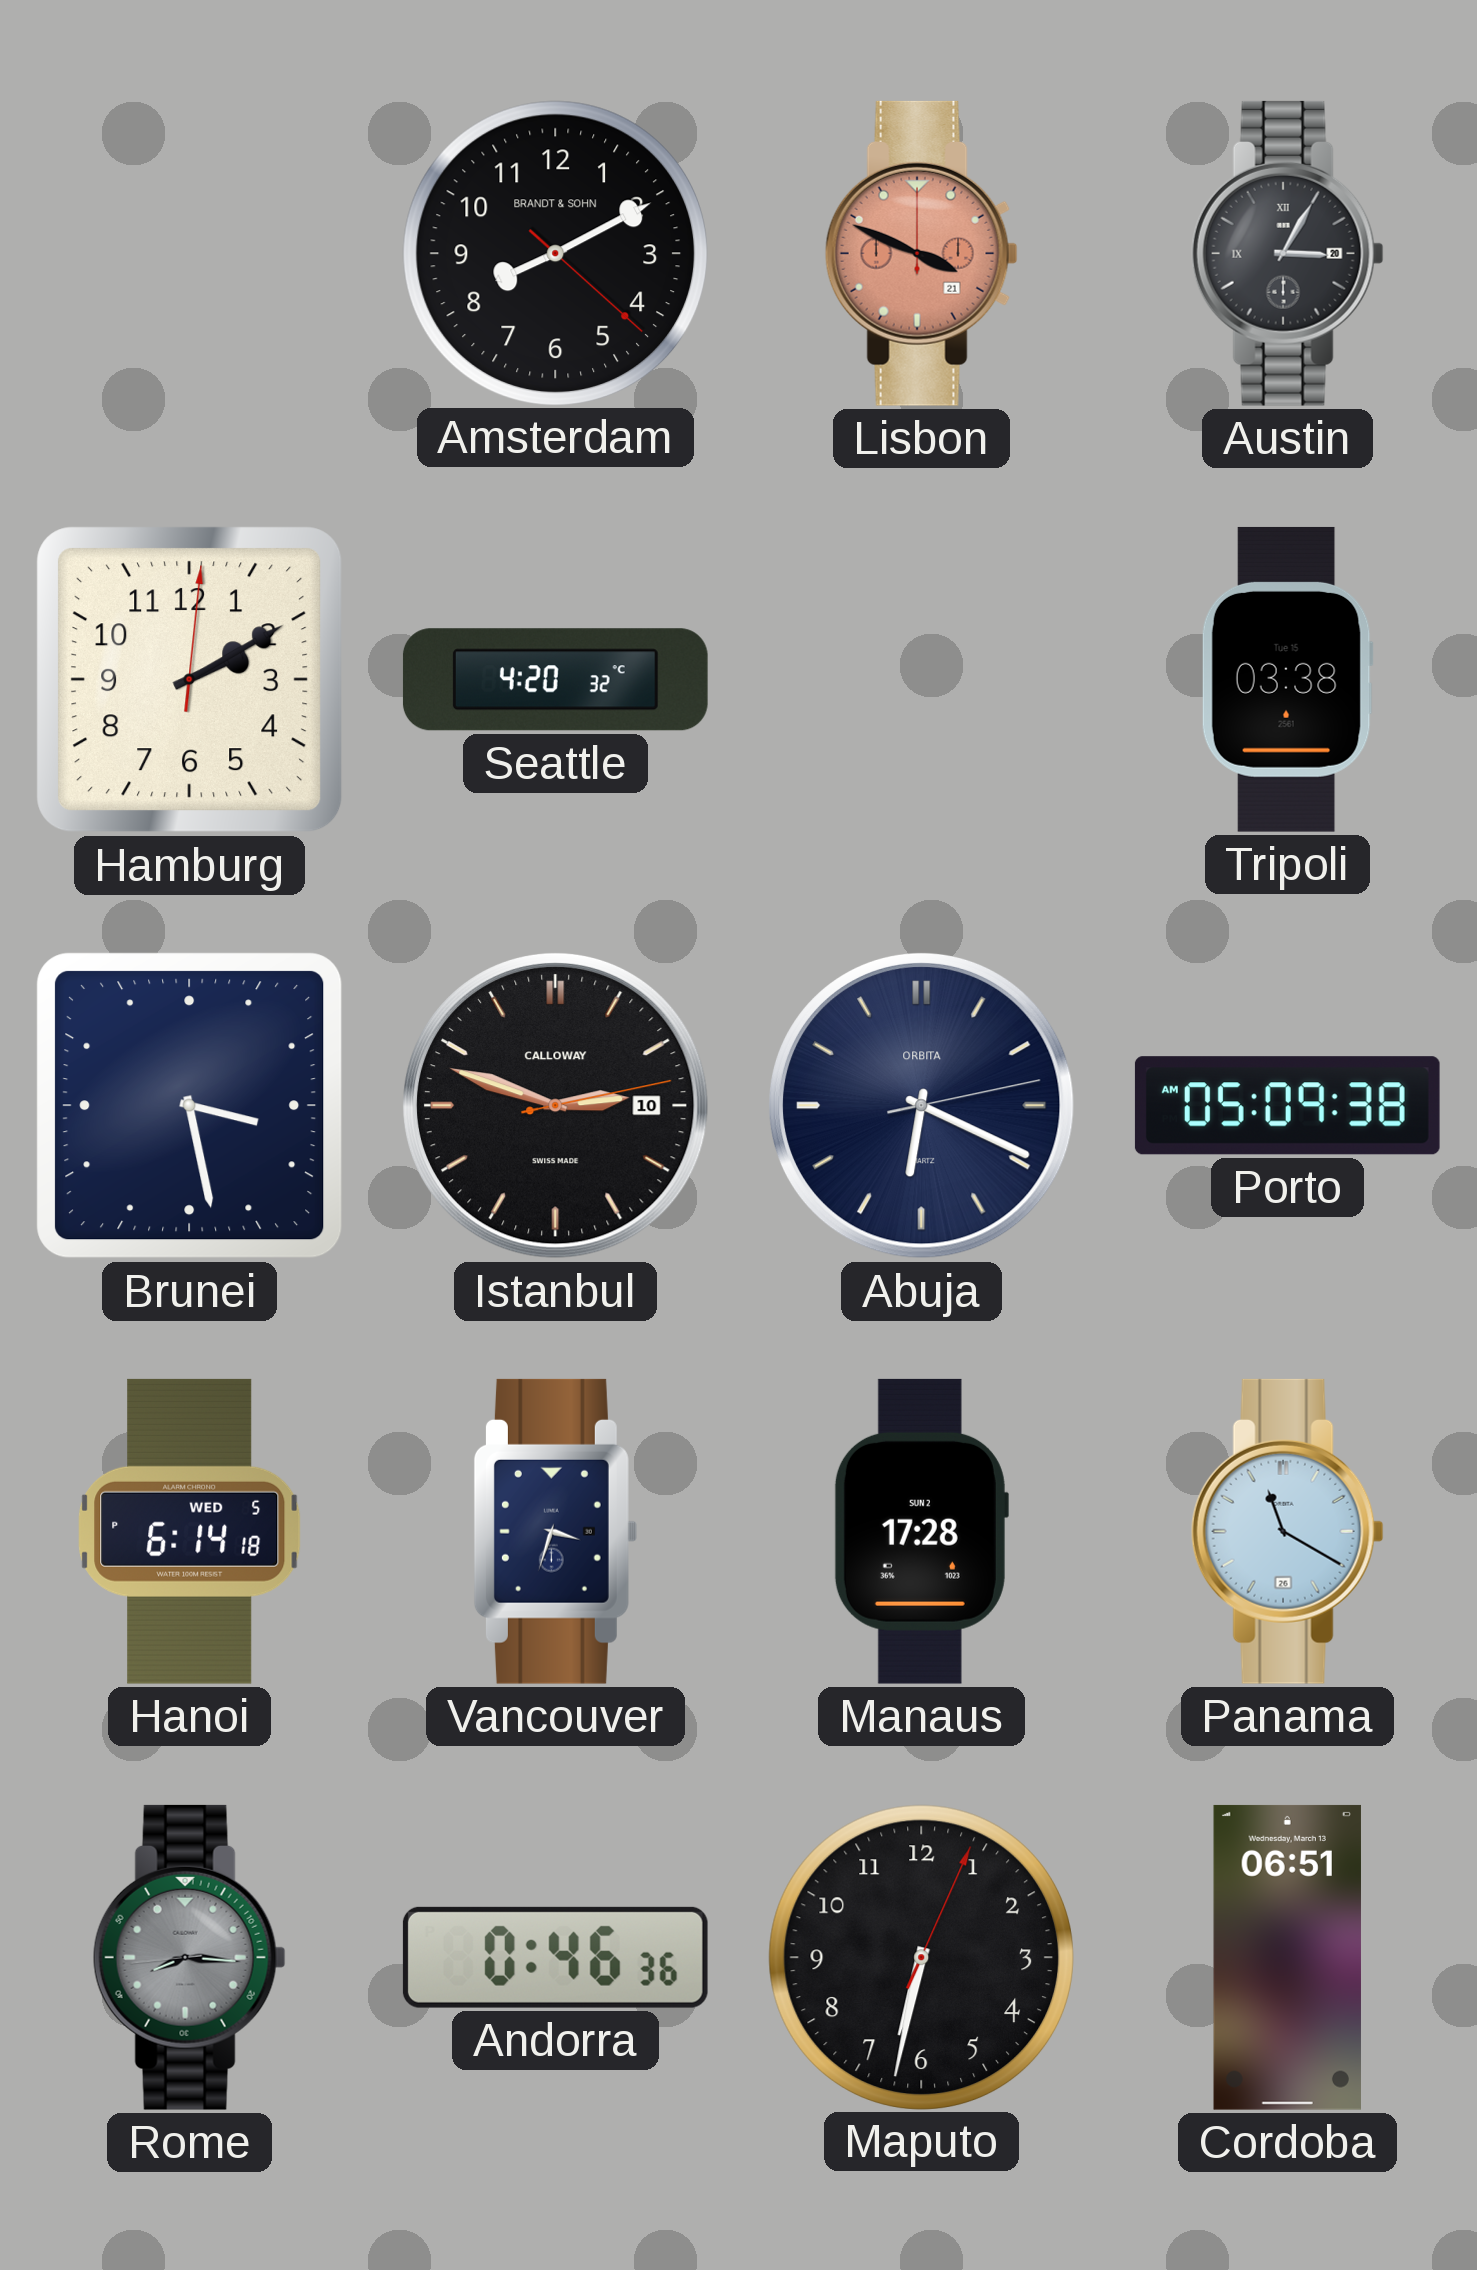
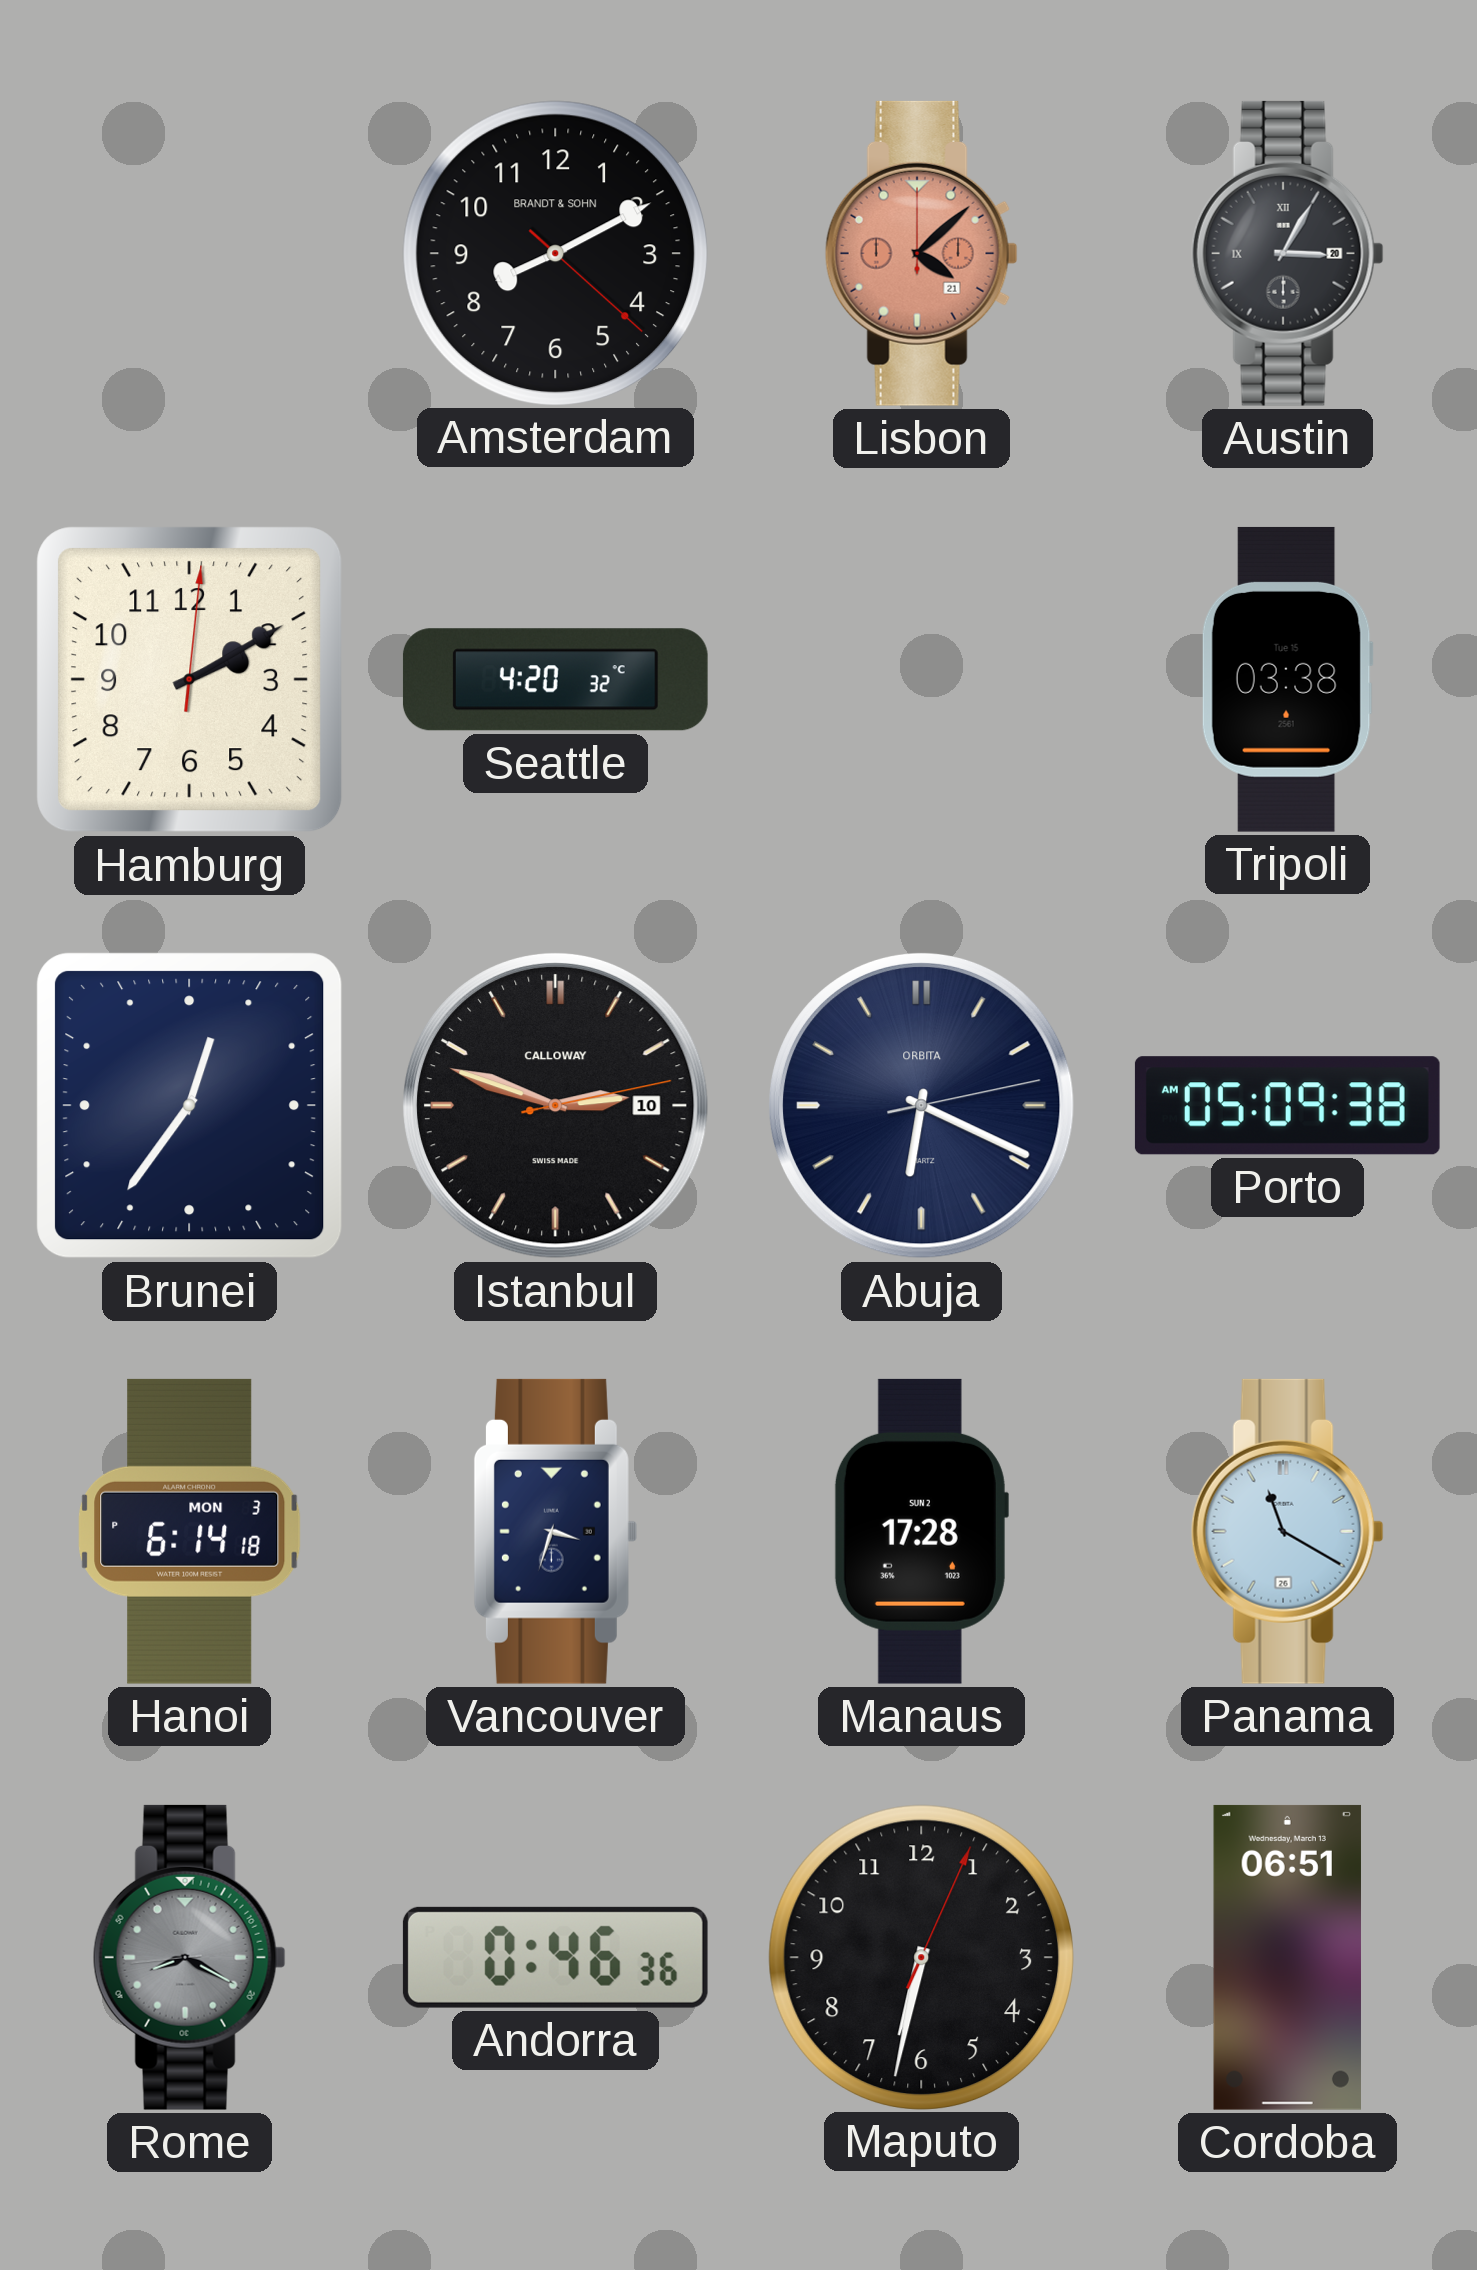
Lisbon: 3:49 -> 4:08
Brunei: 3:28 -> 12:36
Hanoi date: WED 5 -> MON 3
Rome: 8:15 -> 8:19
